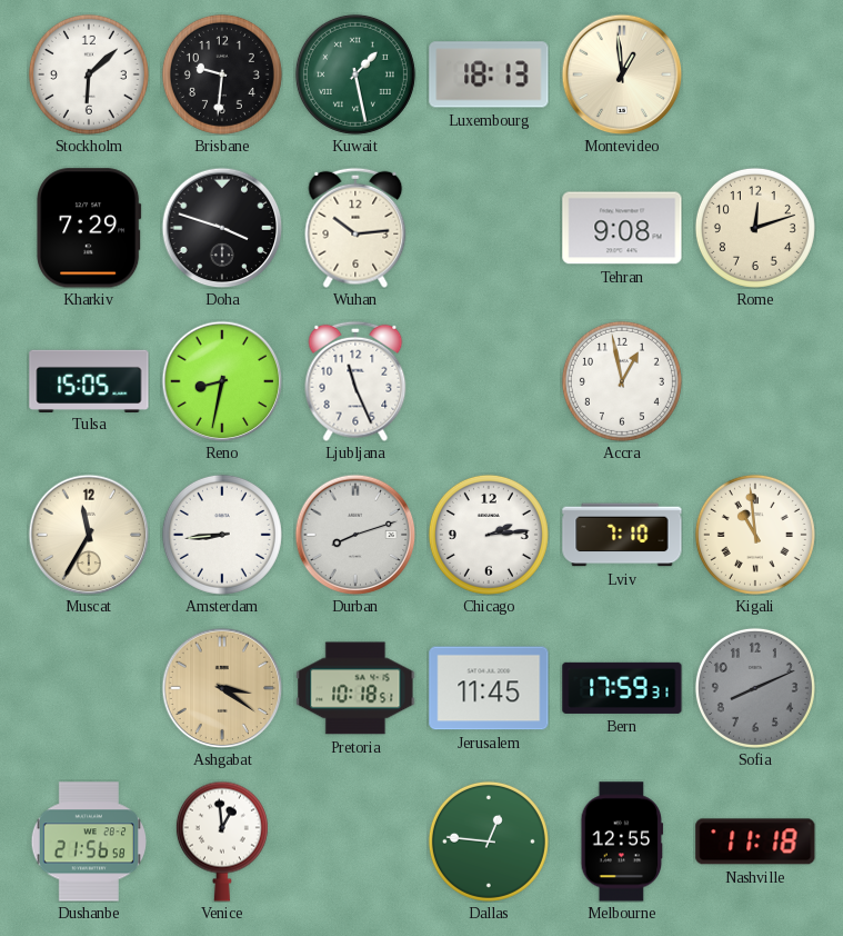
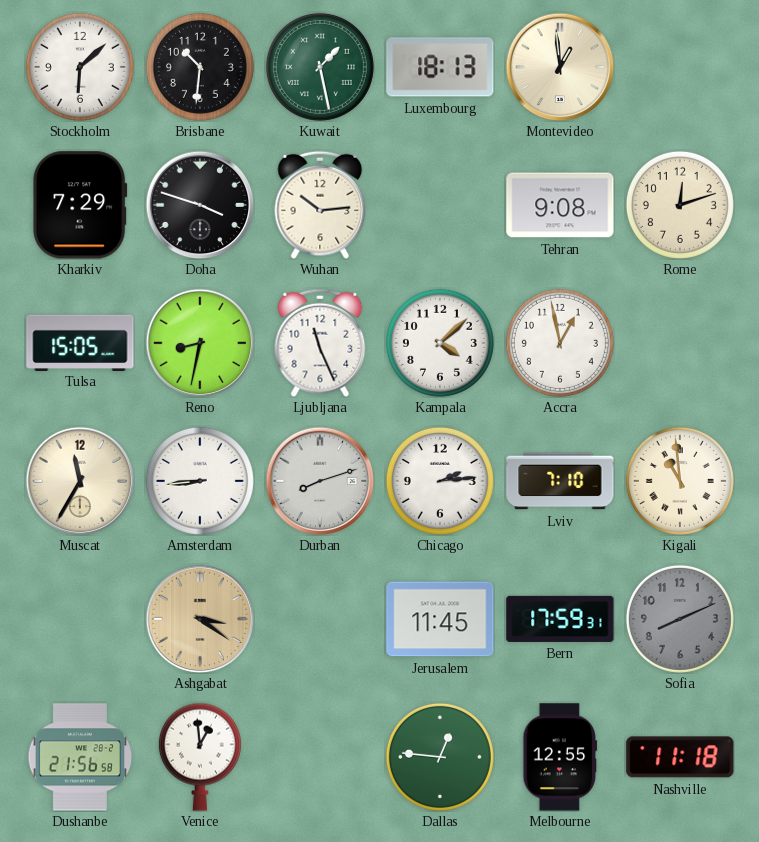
Brisbane: 9:31 -> 10:31
Kampala: none -> 4:08
Pretoria: 10:18 -> none
